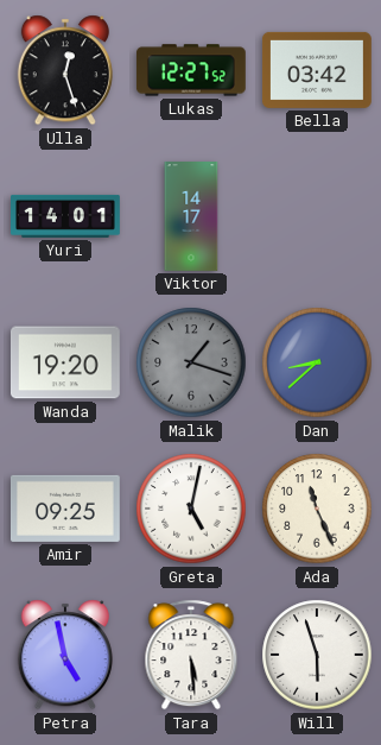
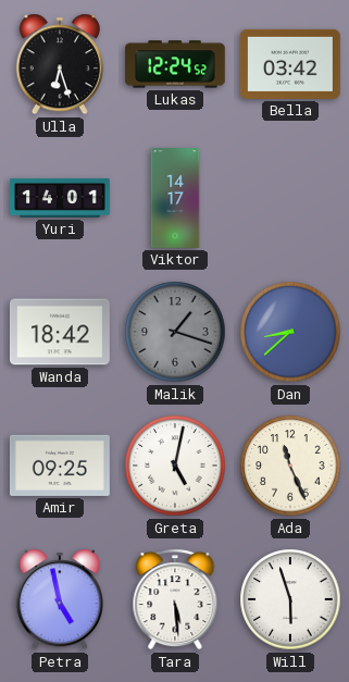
Ulla: 12:27 -> 6:27
Lukas: 12:27 -> 12:24
Wanda: 19:20 -> 18:42
